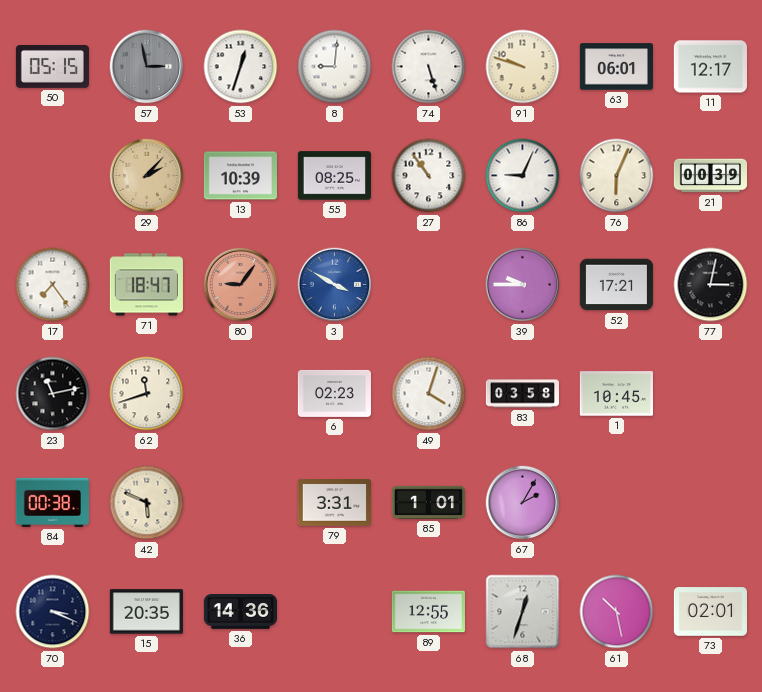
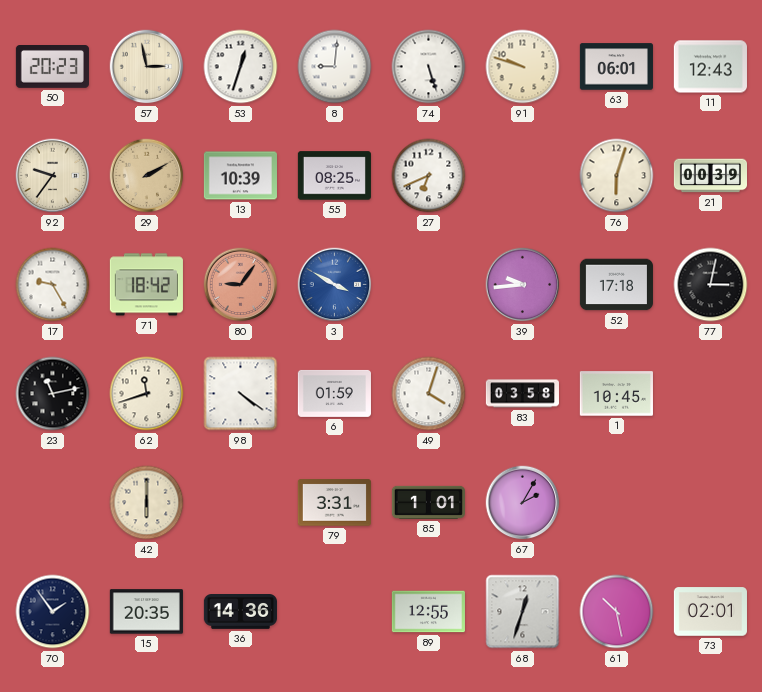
50: 05:15 -> 20:23
57 dial: grey -> cream
11: 12:17 -> 12:43
92: none -> 9:36
29: 2:07 -> 2:10
27: 10:54 -> 6:41
86: 9:04 -> none
76: 6:04 -> 6:03
17: 7:24 -> 9:25
71: 18:47 -> 18:42
39: 9:45 -> 9:44
52: 17:21 -> 17:18
98: none -> 4:21
6: 02:23 -> 01:59
84: 00:38 -> none
42: 5:49 -> 6:00
70: 3:19 -> 1:54
